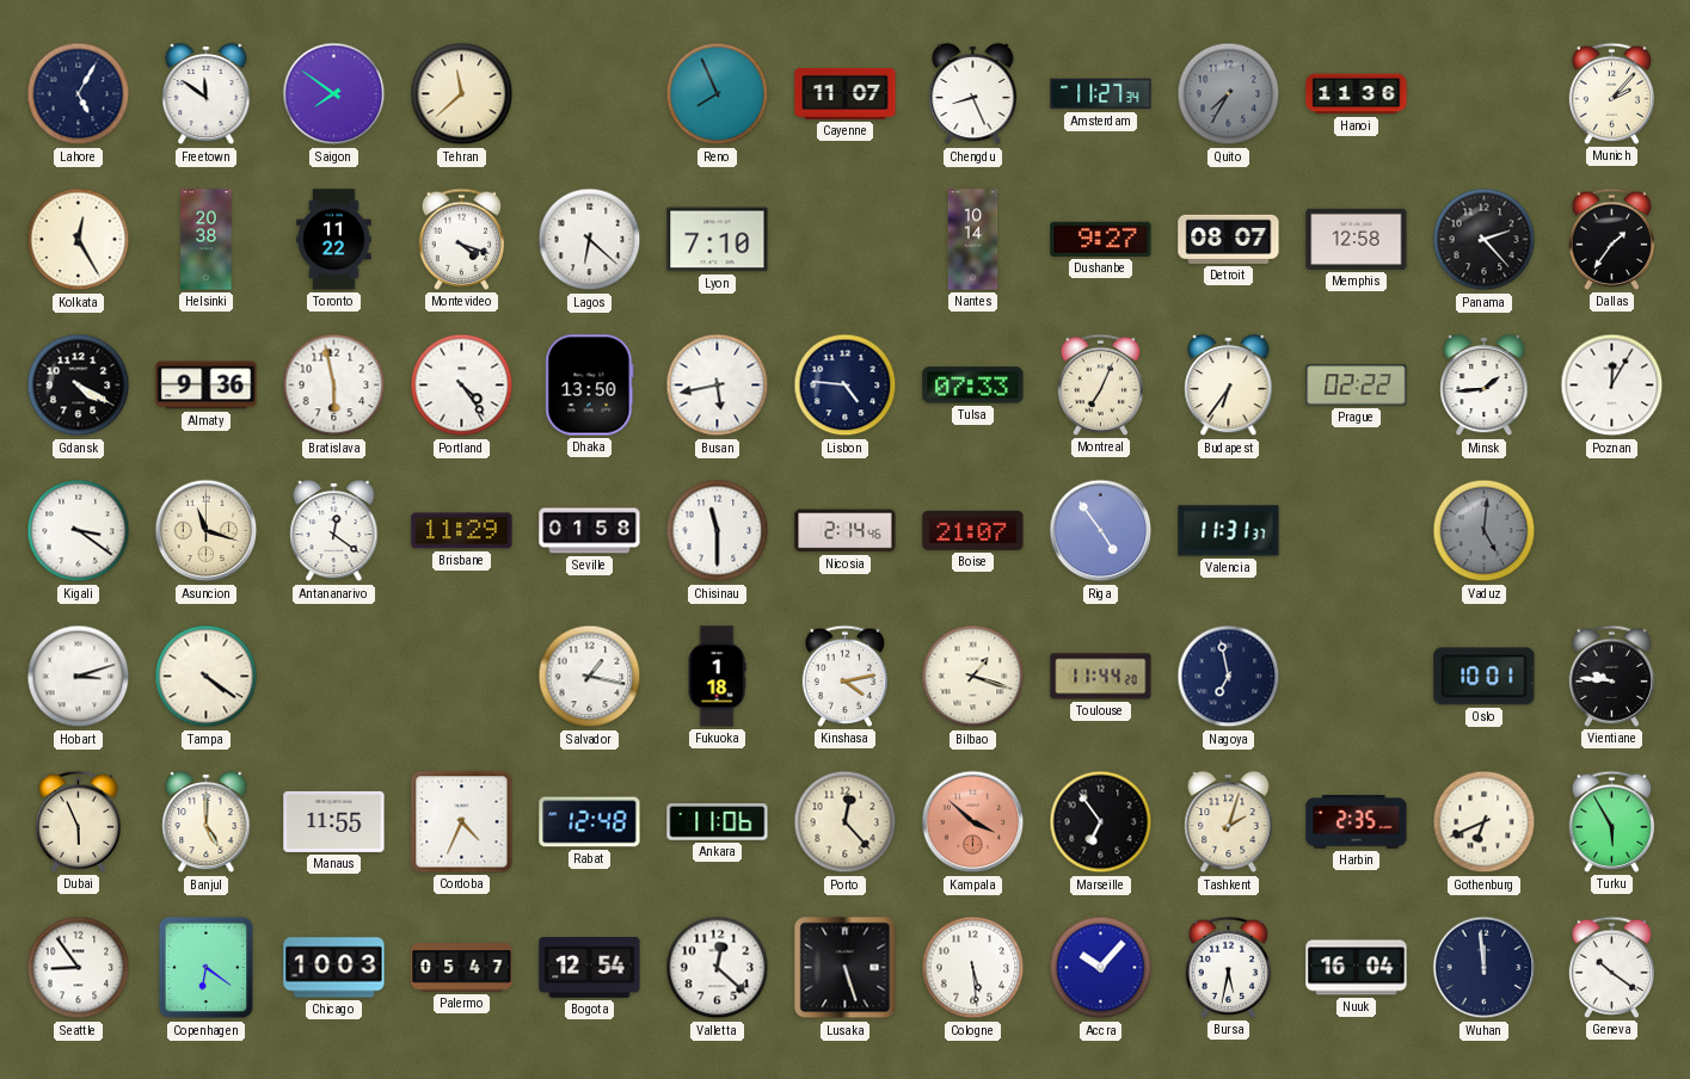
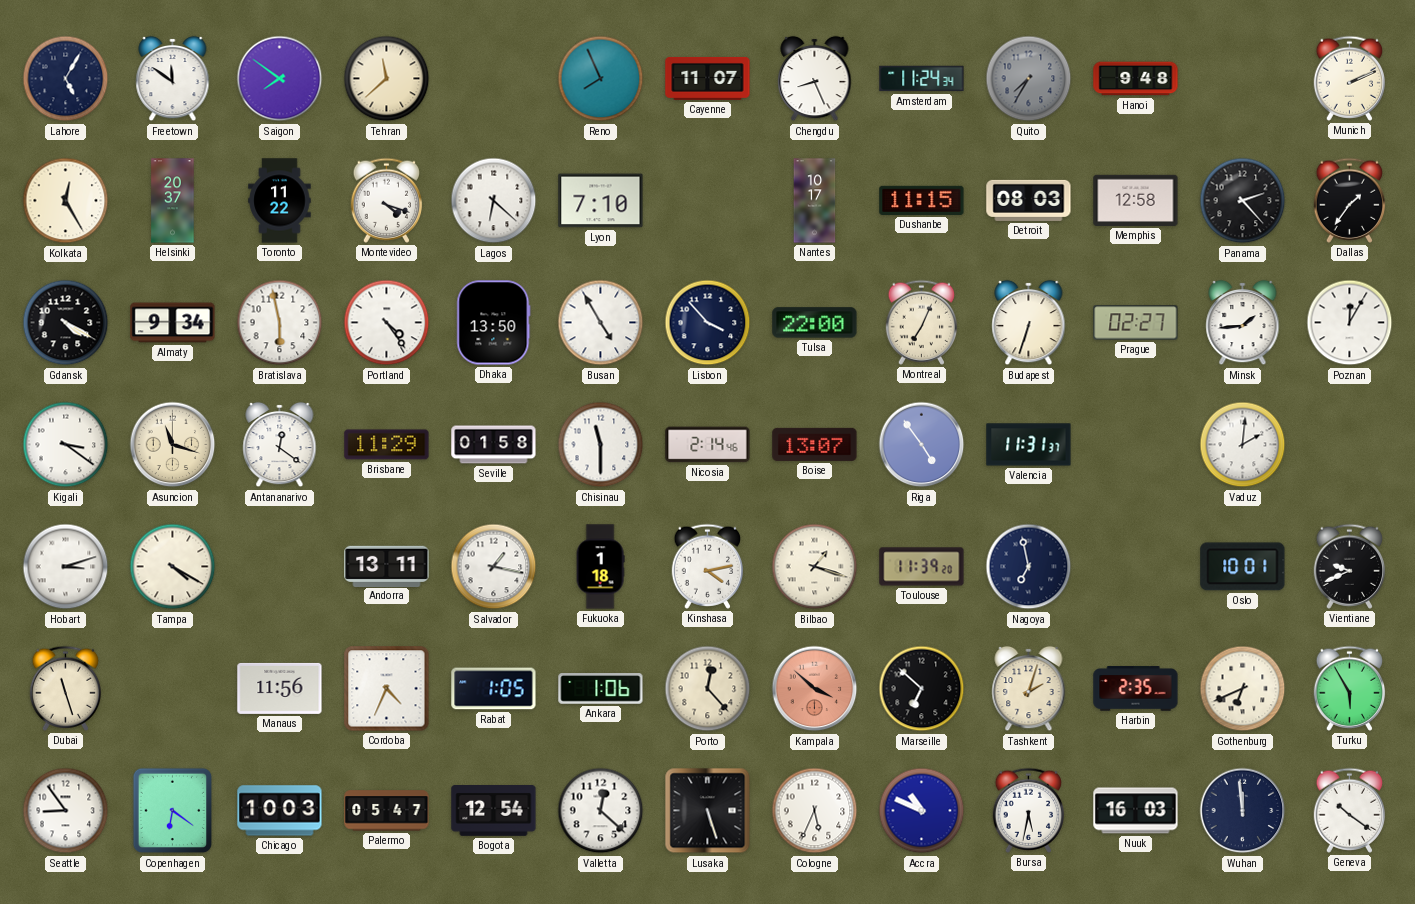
Amsterdam: 11:27 -> 11:24
Hanoi: 11:36 -> 9:48
Munich: 2:07 -> 2:11
Helsinki: 20:38 -> 20:37
Nantes: 10:14 -> 10:17
Dushanbe: 9:27 -> 11:15
Detroit: 08:07 -> 08:03
Almaty: 9:36 -> 9:34
Busan: 5:43 -> 4:55
Lisbon: 4:46 -> 3:53
Tulsa: 07:33 -> 22:00
Budapest: 6:36 -> 6:33
Prague: 02:22 -> 02:27
Boise: 21:07 -> 13:07
Vaduz: 5:01 -> 2:01
Vaduz dial: grey -> white
Tampa: 4:21 -> 4:20
Andorra: none -> 13:11
Toulouse: 11:44 -> 11:39
Vientiane: 9:46 -> 9:41
Dubai: 5:56 -> 11:27
Banjul: 5:00 -> none
Manaus: 11:55 -> 11:56
Rabat: 12:48 -> 1:05
Ankara: 11:06 -> 1:06
Marseille: 6:54 -> 6:52
Cologne: 5:29 -> 5:34
Accra: 10:07 -> 10:49
Nuuk: 16:04 -> 16:03
